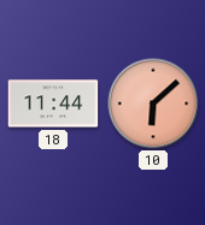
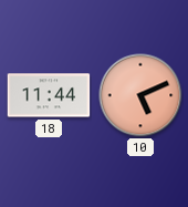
10: 6:08 -> 5:11
